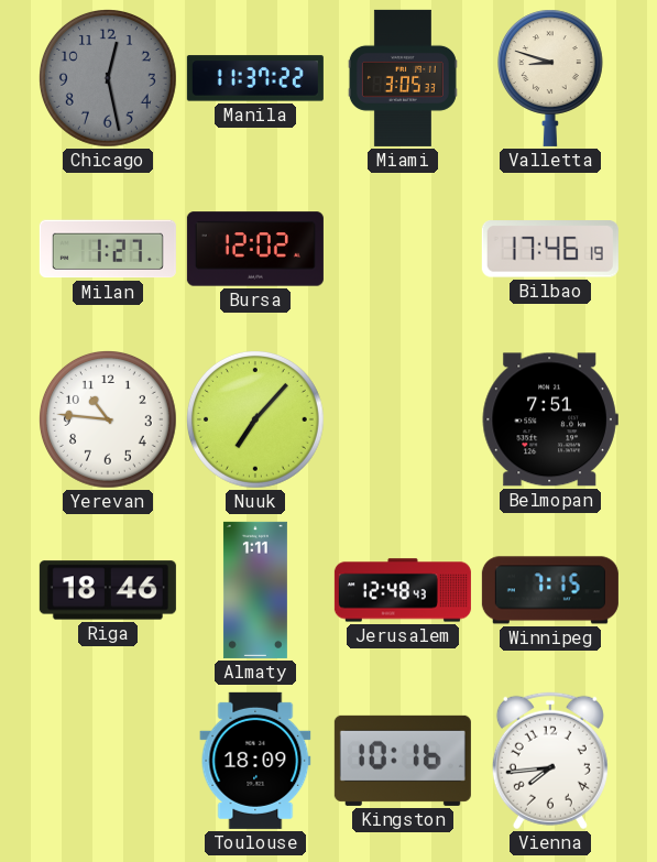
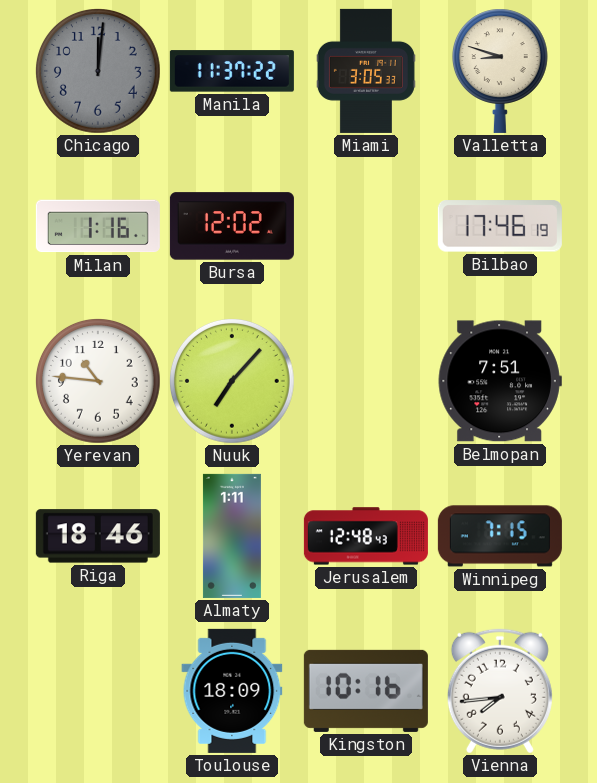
Chicago: 12:28 -> 12:01
Milan: 1:27 -> 1:16
